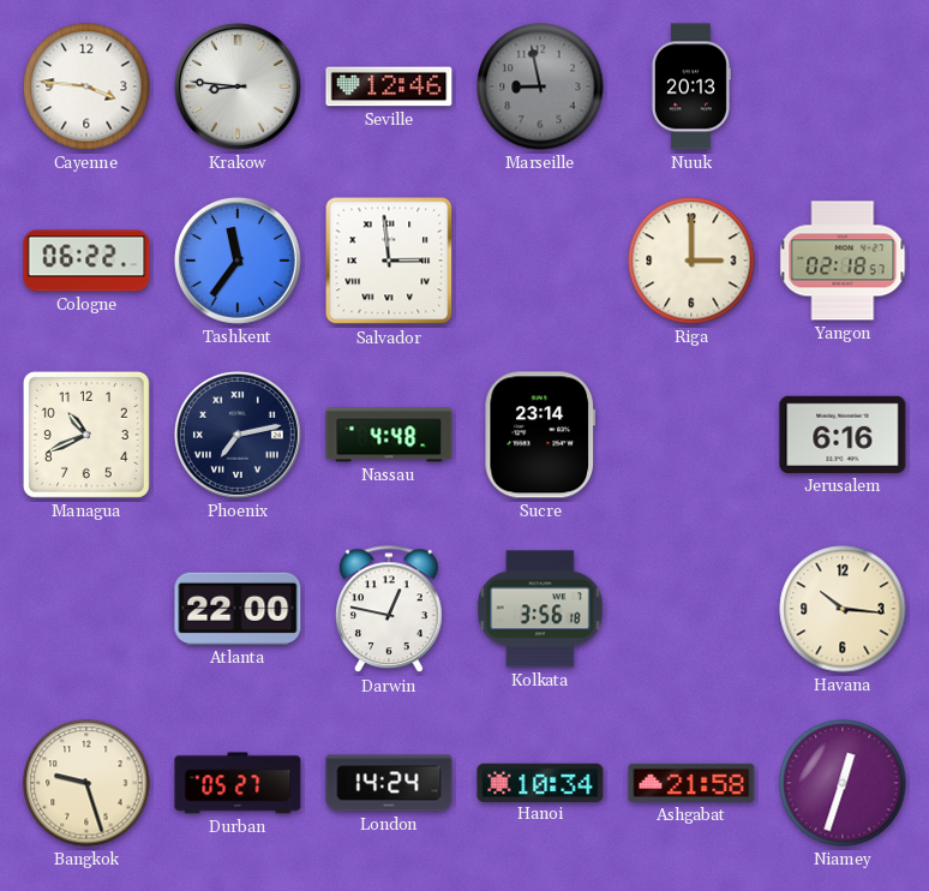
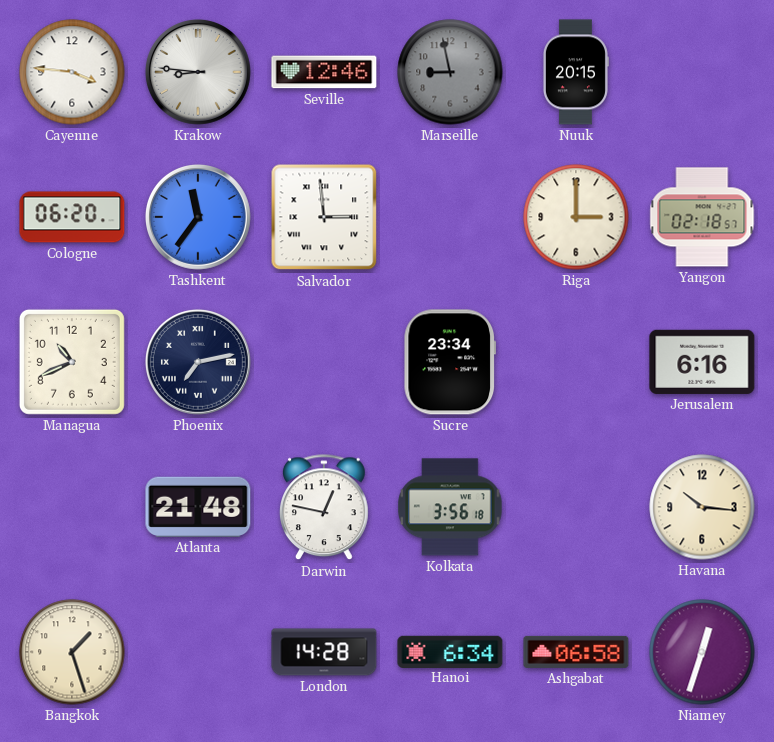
Nuuk: 20:13 -> 20:15
Cologne: 06:22 -> 06:20
Nassau: 4:48 -> none
Sucre: 23:14 -> 23:34
Atlanta: 22:00 -> 21:48
Bangkok: 9:27 -> 1:27
Durban: 05:27 -> none
London: 14:24 -> 14:28
Hanoi: 10:34 -> 6:34
Ashgabat: 21:58 -> 06:58
